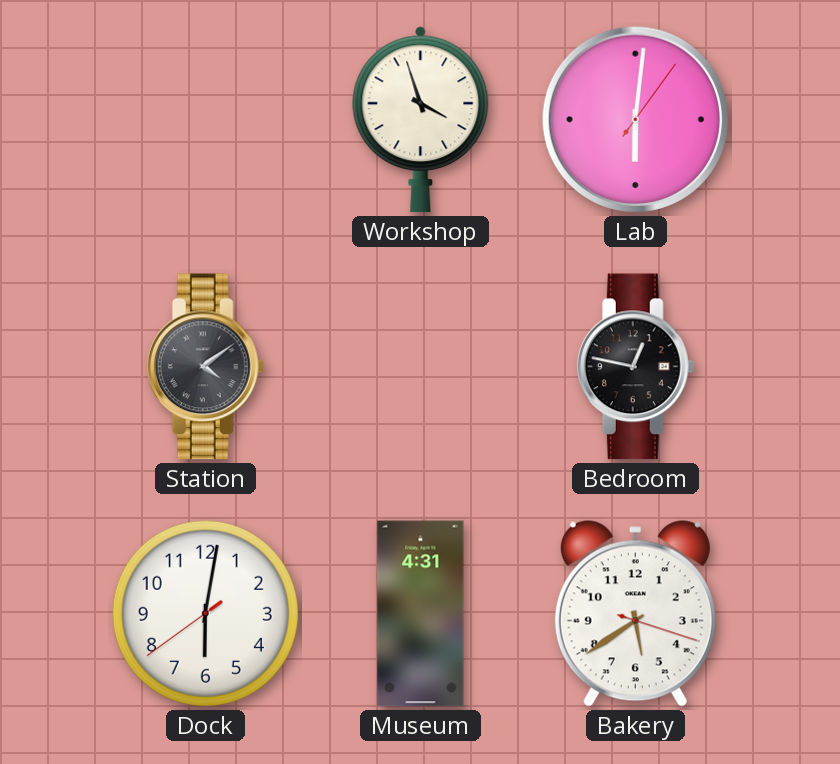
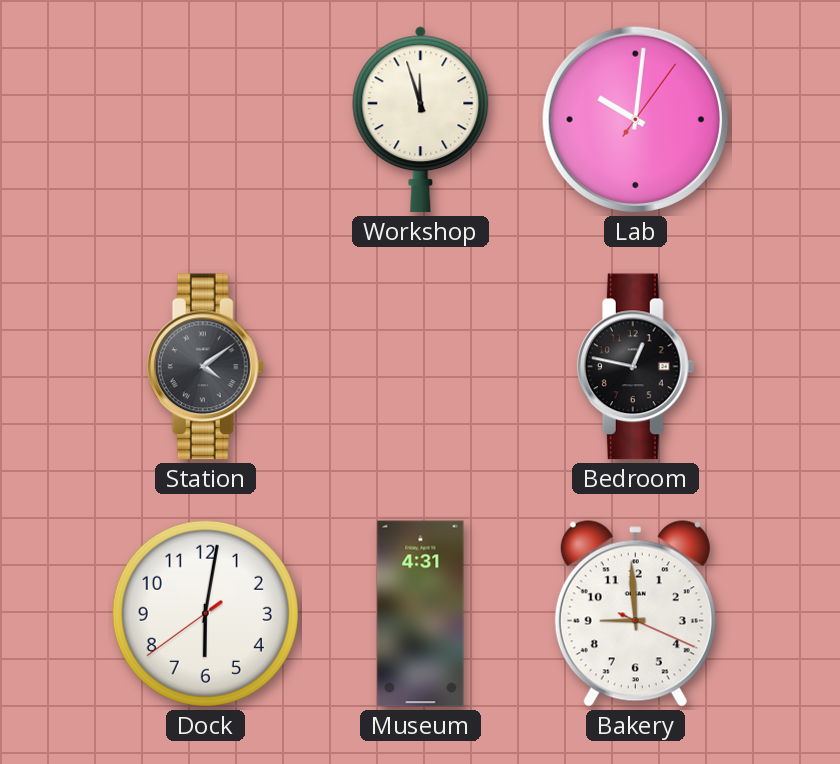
Workshop: 3:57 -> 11:57
Lab: 6:01 -> 10:01
Bakery: 5:39 -> 8:59
